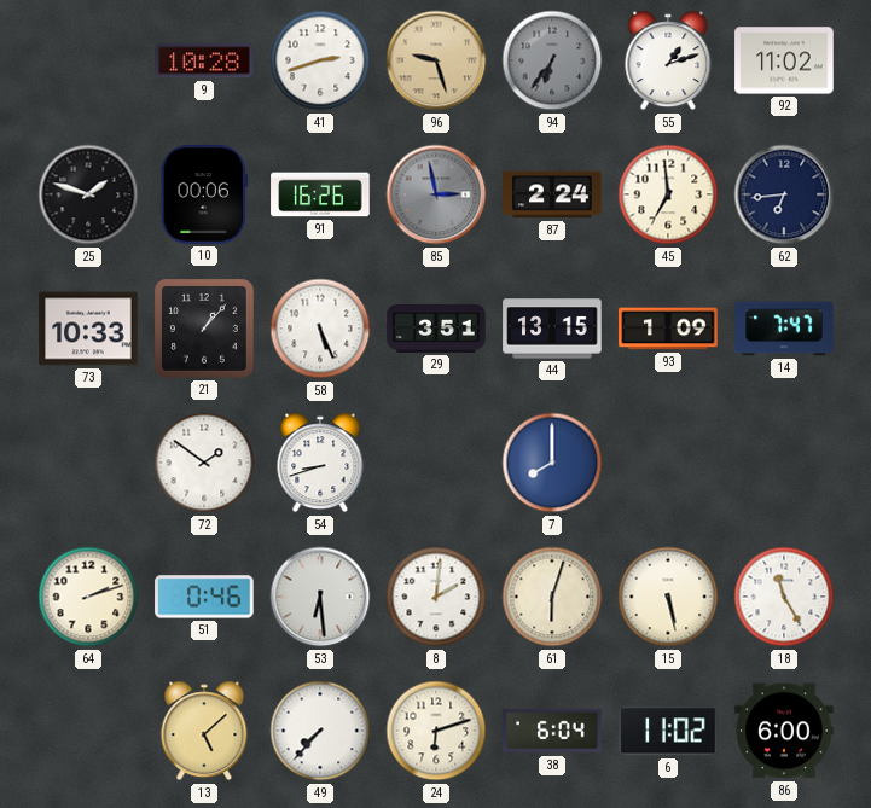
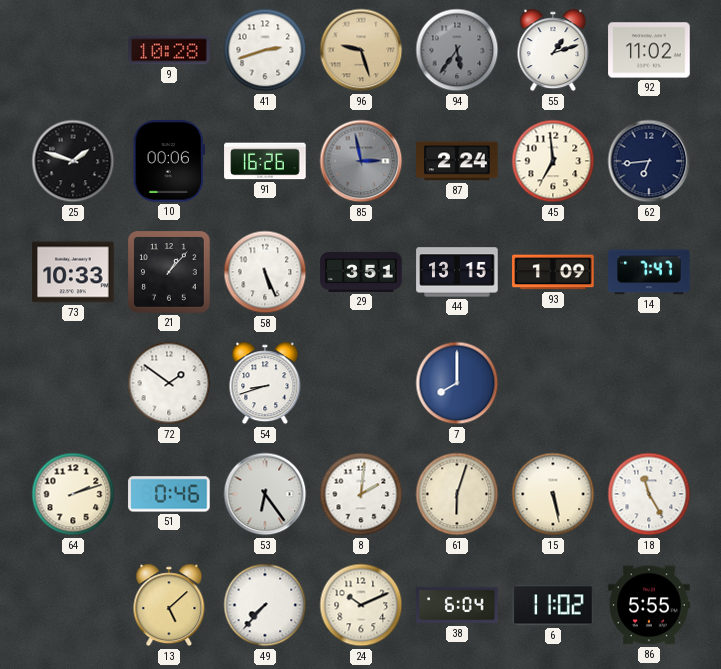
94: 6:36 -> 5:36
53: 6:29 -> 6:24
24: 6:12 -> 10:11
86: 6:00 -> 5:55
